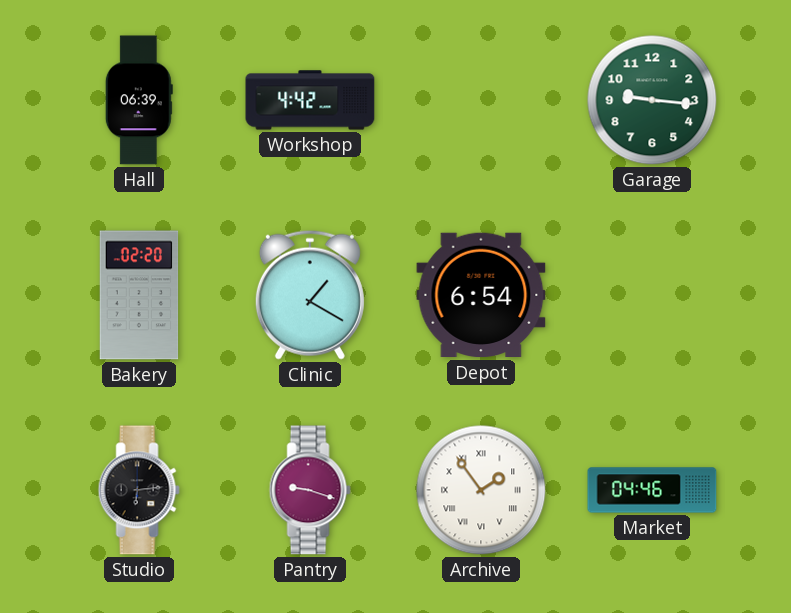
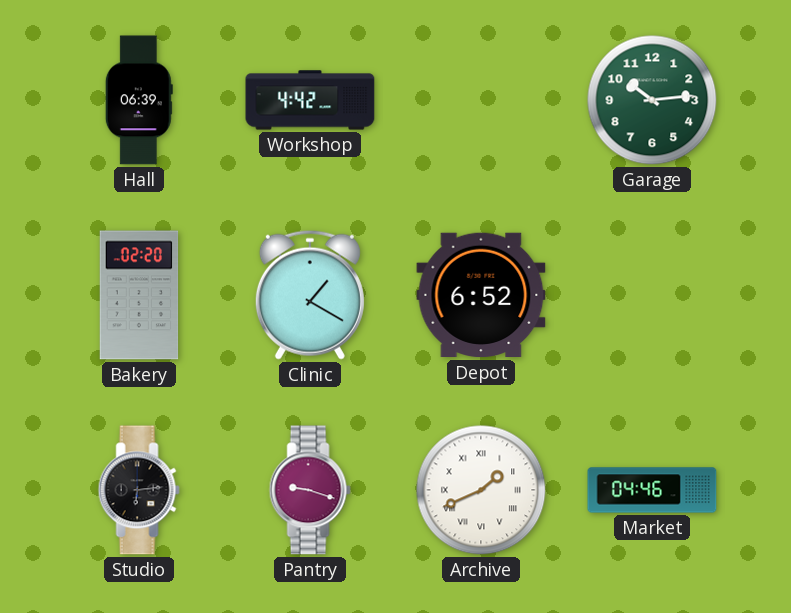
Garage: 9:16 -> 10:14
Depot: 6:54 -> 6:52
Archive: 1:54 -> 1:41
